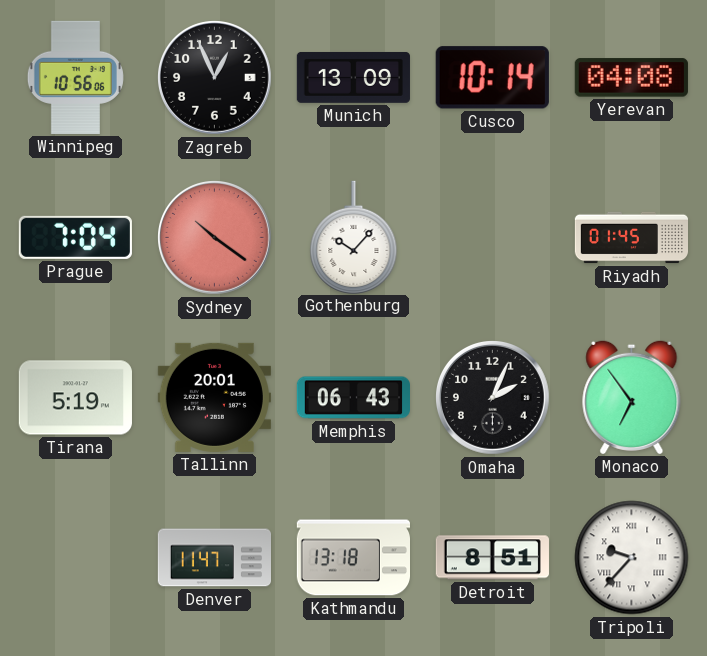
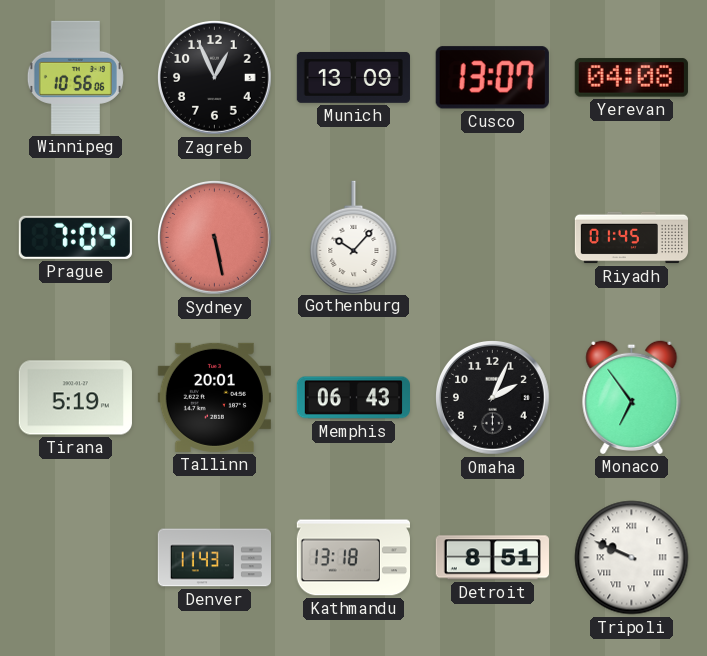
Cusco: 10:14 -> 13:07
Sydney: 10:21 -> 5:28
Denver: 11:47 -> 11:43
Tripoli: 9:37 -> 9:49
